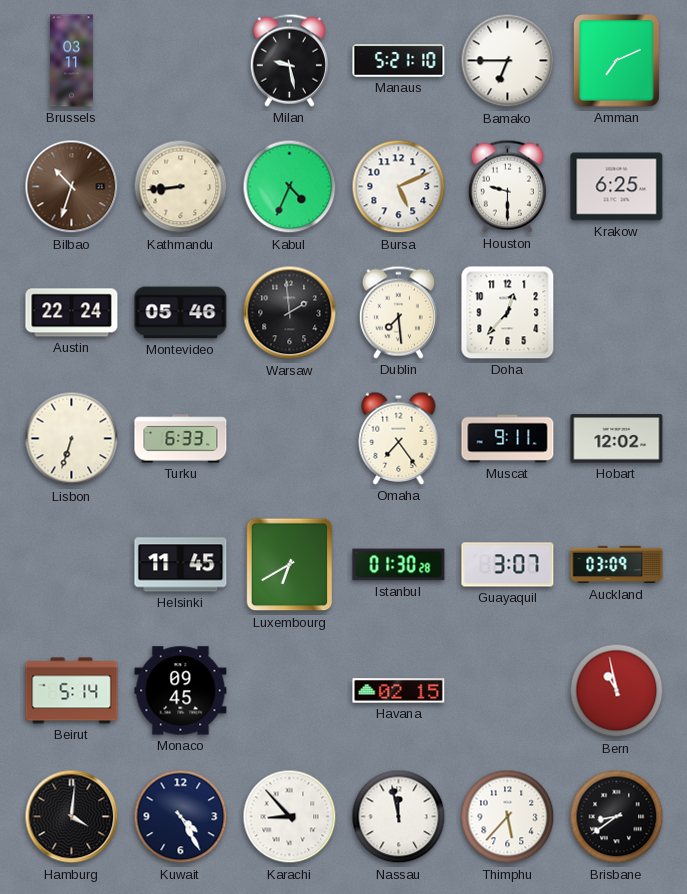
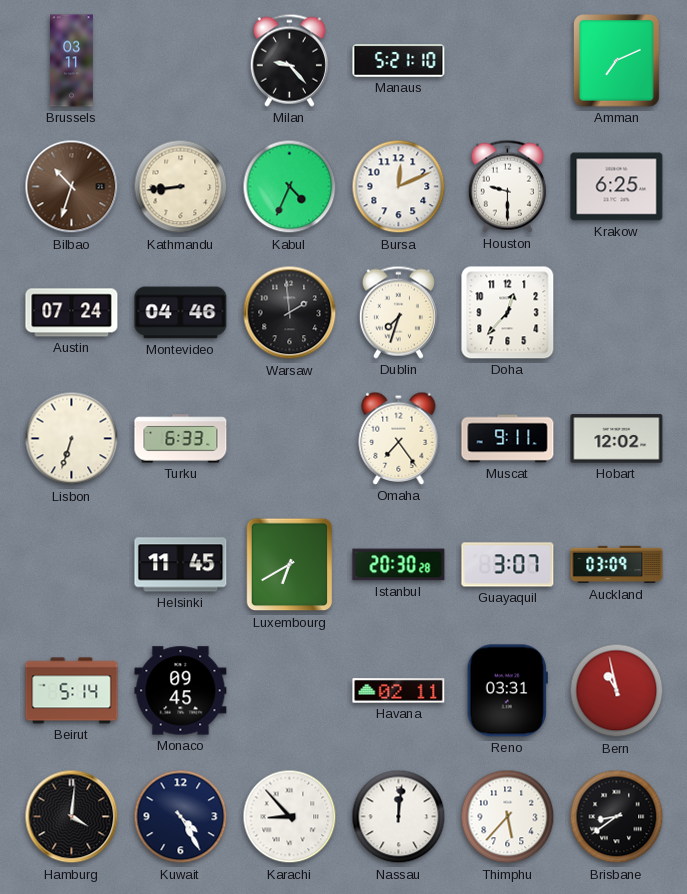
Milan: 9:28 -> 9:23
Bamako: 6:45 -> none
Bursa: 5:11 -> 12:11
Austin: 22:24 -> 07:24
Montevideo: 05:46 -> 04:46
Dublin: 7:29 -> 7:33
Istanbul: 01:30 -> 20:30
Havana: 02:15 -> 02:11
Reno: none -> 03:31
Nassau: 11:58 -> 12:01
